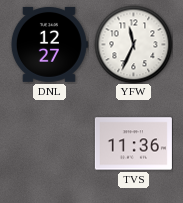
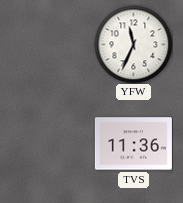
DNL: 12:27 -> none
